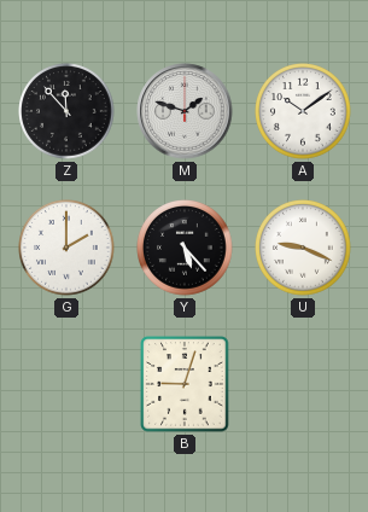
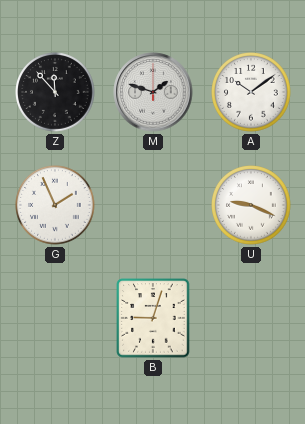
G: 2:00 -> 1:56
Y: 5:23 -> none
